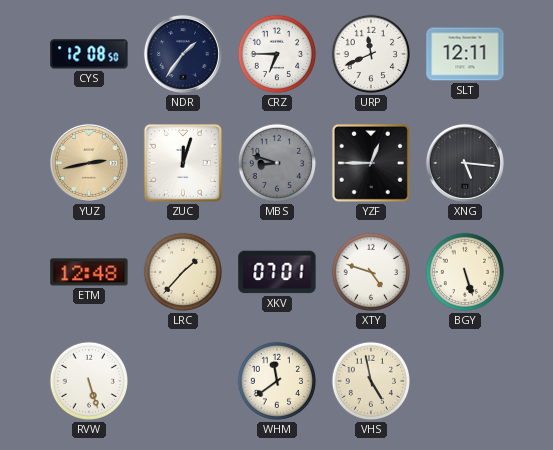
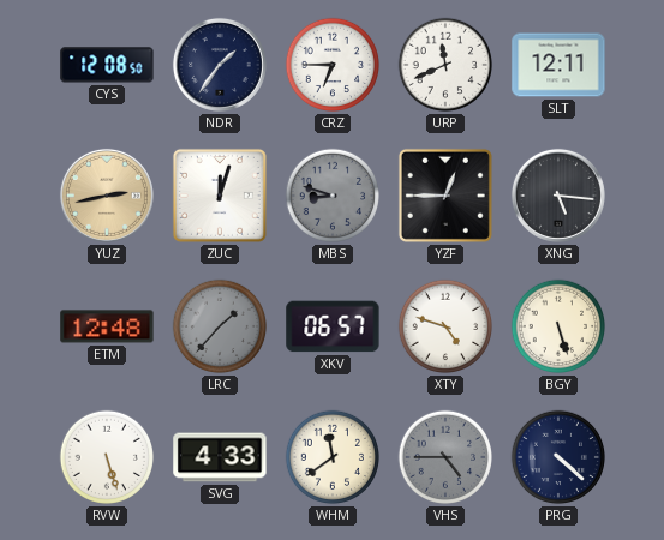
LRC dial: cream -> grey
XKV: 07:01 -> 06:57
SVG: none -> 4:33
VHS: 4:58 -> 4:45
VHS dial: cream -> grey
PRG: none -> 4:22
